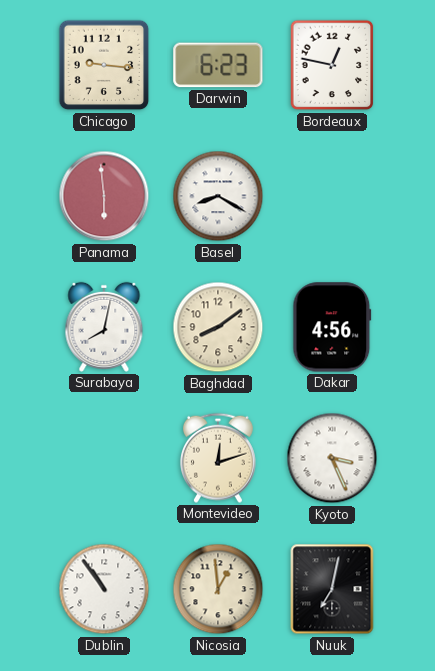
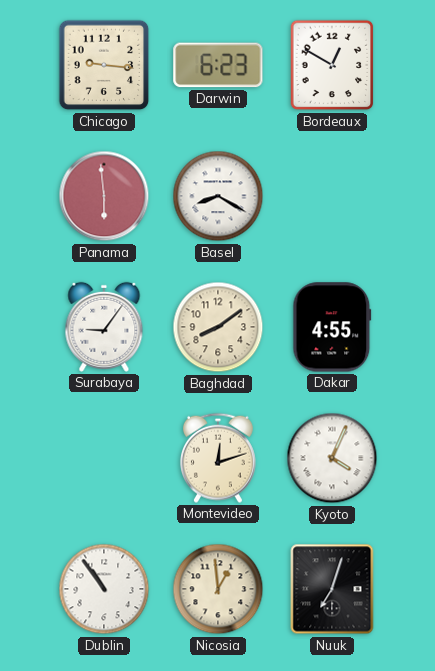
Bordeaux: 12:47 -> 12:50
Surabaya: 8:02 -> 9:06
Dakar: 4:56 -> 4:55
Kyoto: 3:26 -> 4:04
Nuuk: 7:02 -> 7:03
